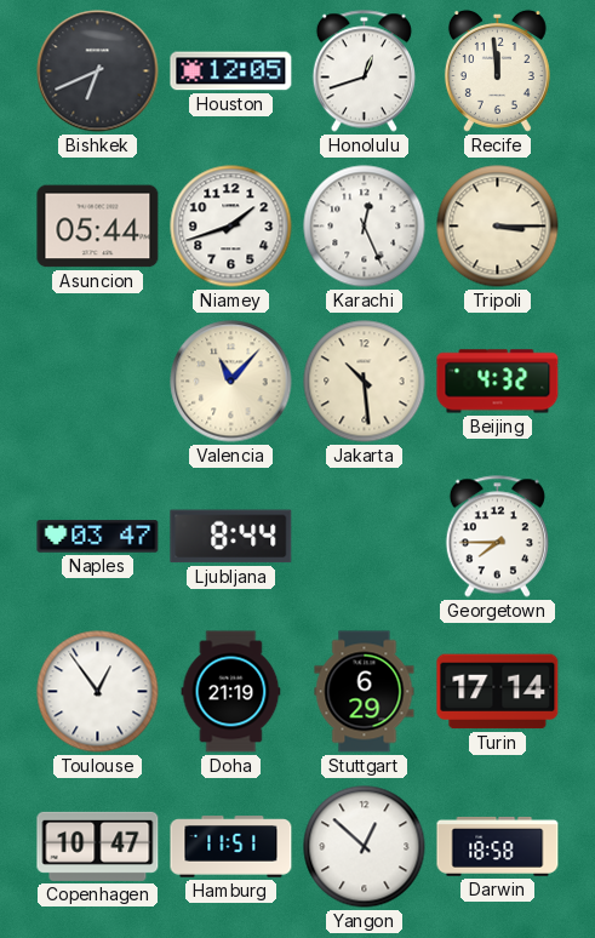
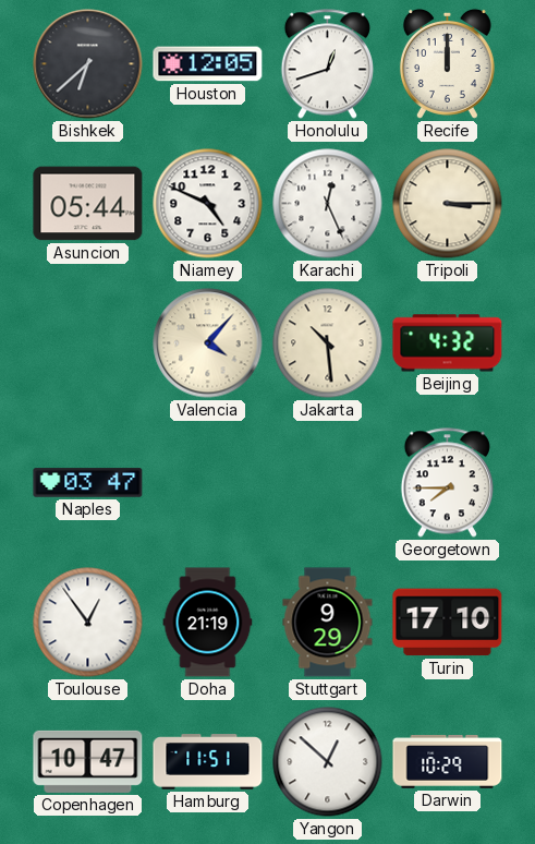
Bishkek: 6:41 -> 6:38
Recife: 11:59 -> 12:00
Niamey: 1:42 -> 4:49
Valencia: 11:07 -> 4:07
Ljubljana: 8:44 -> none
Stuttgart: 6:29 -> 9:29
Turin: 17:14 -> 17:10
Darwin: 18:58 -> 10:29
